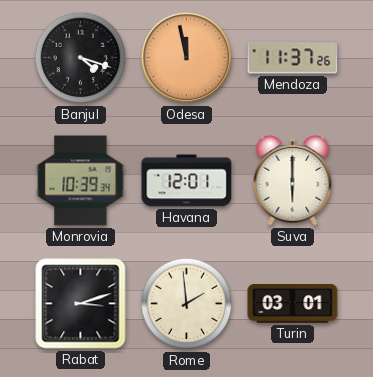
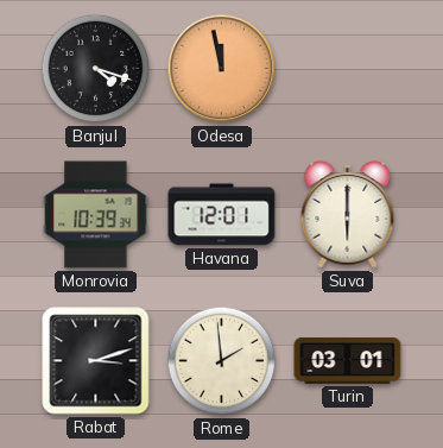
Mendoza: 11:37 -> none
